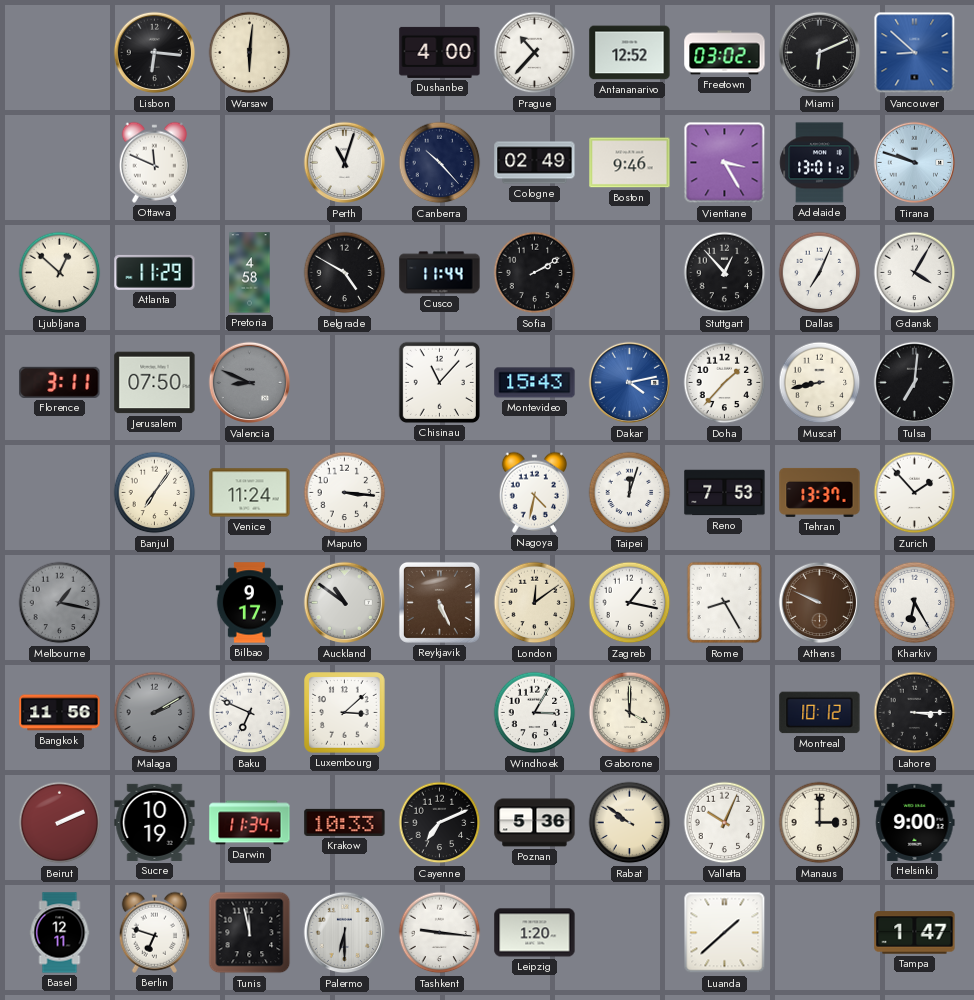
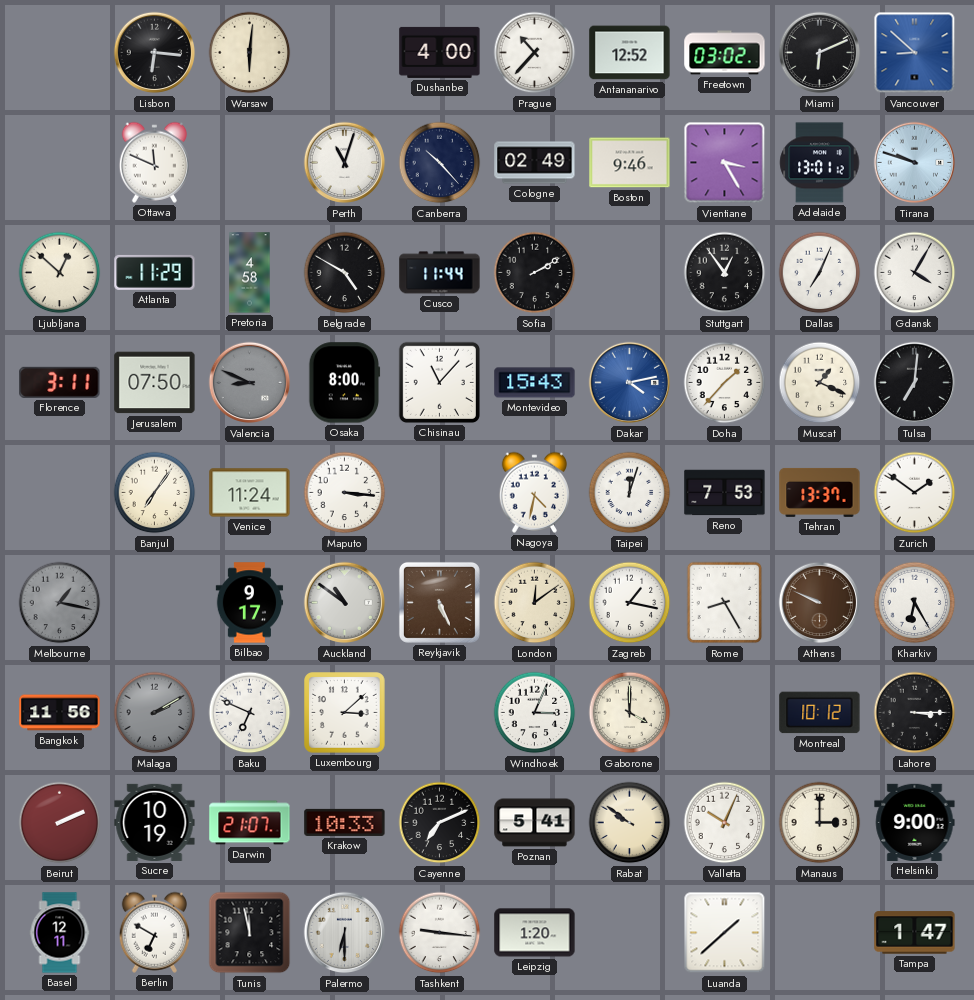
Stuttgart: 12:53 -> 12:54
Osaka: none -> 8:00
Muscat: 8:43 -> 1:19
Zurich: 1:53 -> 1:51
Windhoek: 3:05 -> 3:04
Darwin: 11:34 -> 21:07
Poznan: 5:36 -> 5:41
Berlin: 6:48 -> 6:50
